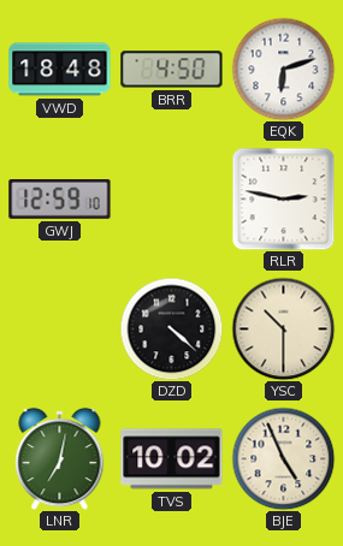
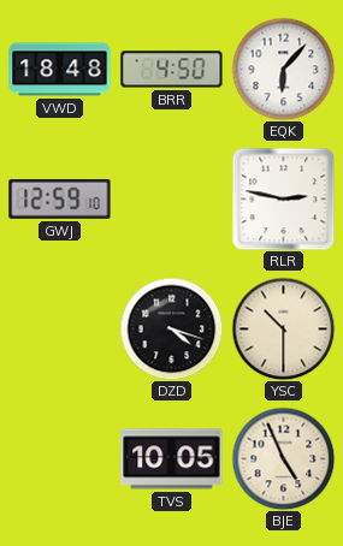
EQK: 6:12 -> 6:07
DZD: 4:22 -> 4:18
LNR: 7:02 -> none
TVS: 10:02 -> 10:05
